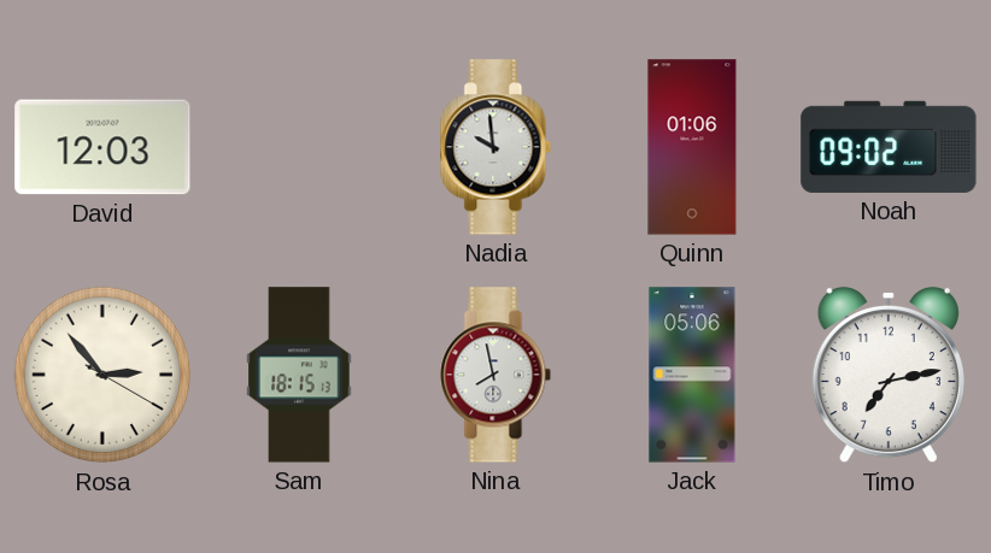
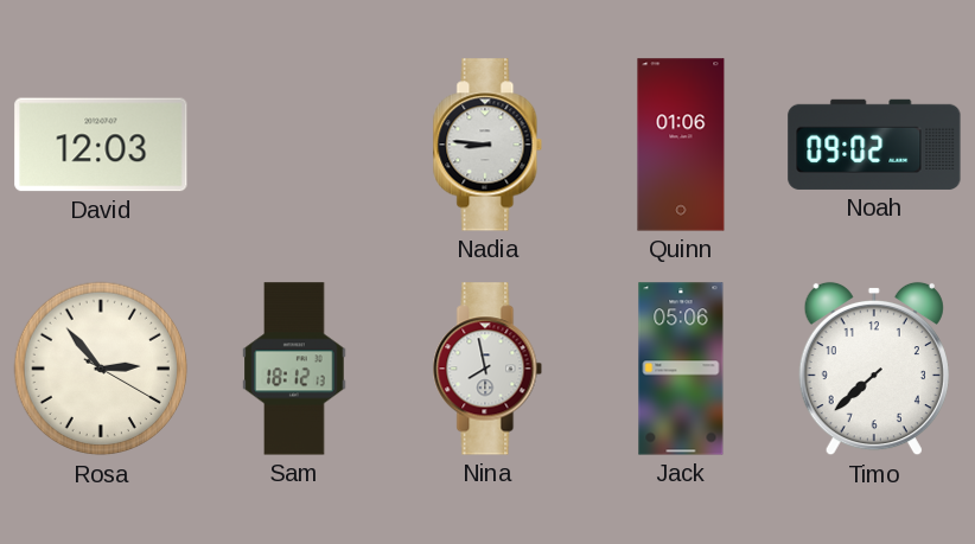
Nadia: 9:59 -> 8:46
Sam: 18:15 -> 18:12
Timo: 7:13 -> 7:38
